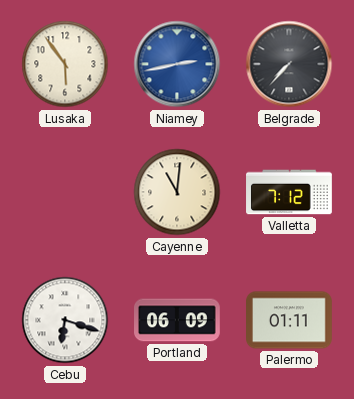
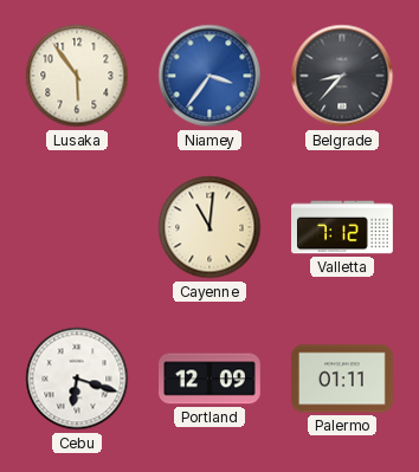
Niamey: 2:43 -> 3:36
Belgrade: 7:37 -> 8:37
Portland: 06:09 -> 12:09
